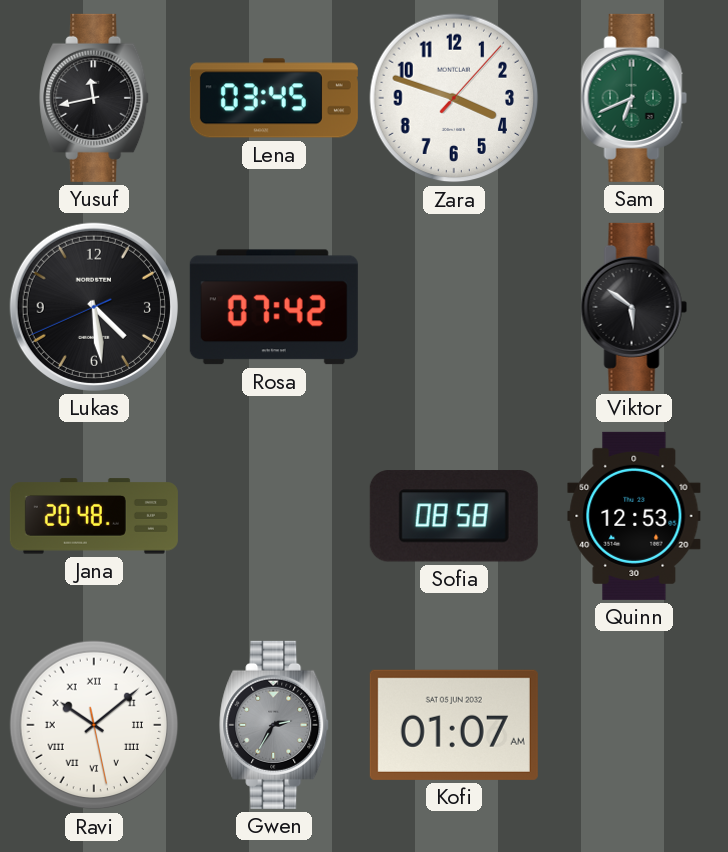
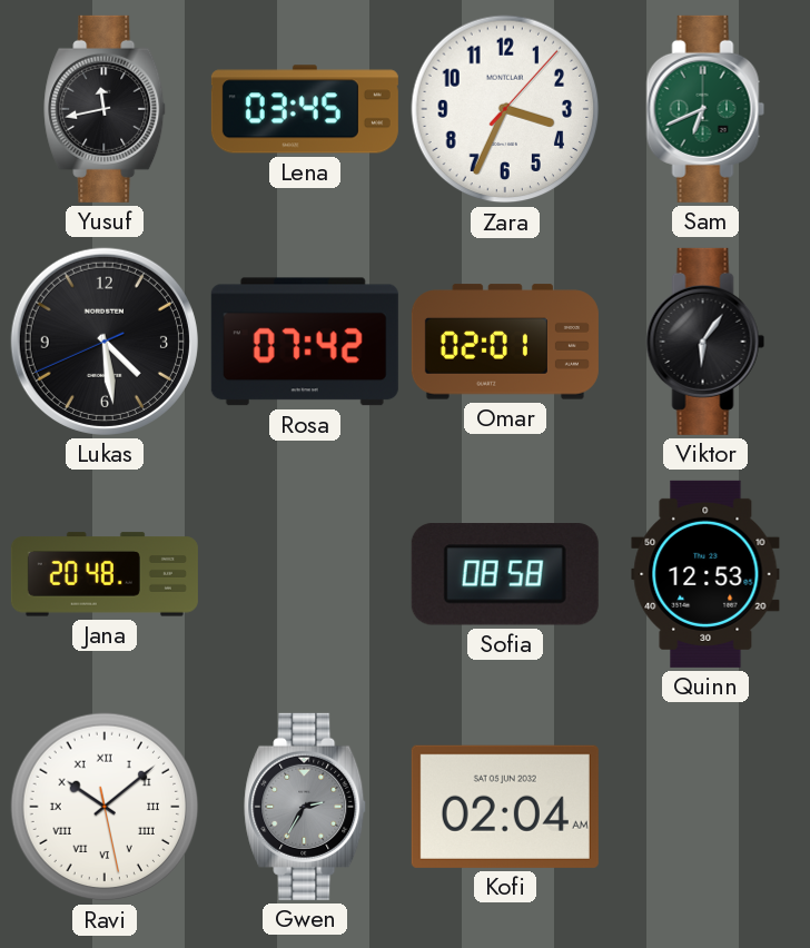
Zara: 3:48 -> 3:34
Omar: none -> 02:01
Viktor: 5:51 -> 6:06
Kofi: 01:07 -> 02:04
